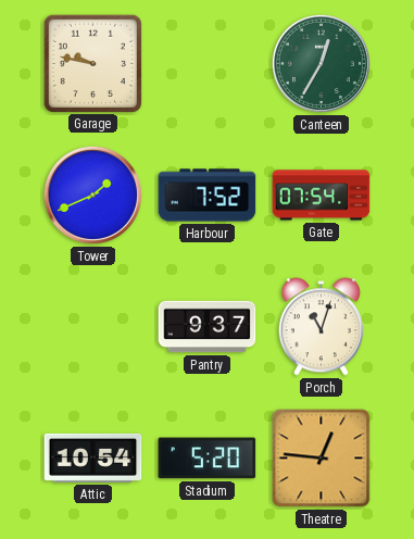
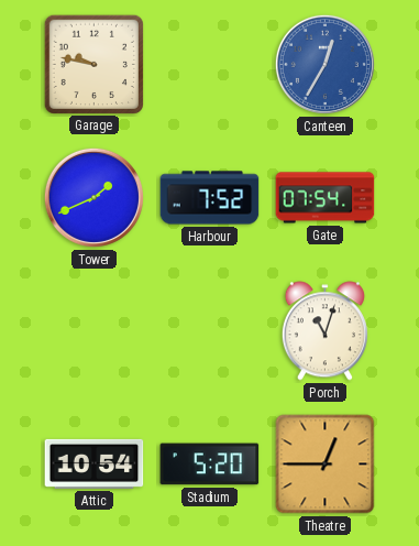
Canteen dial: green -> blue
Pantry: 9:37 -> none
Theatre: 12:46 -> 12:45
